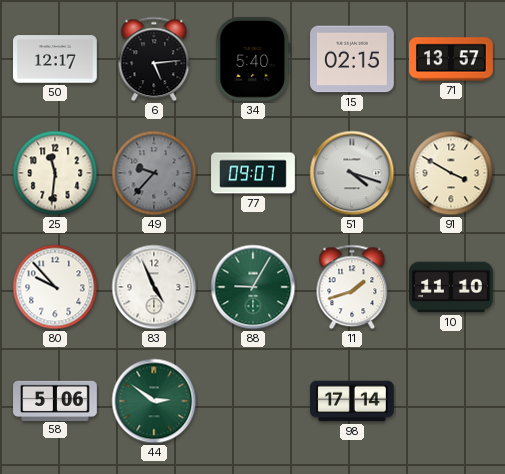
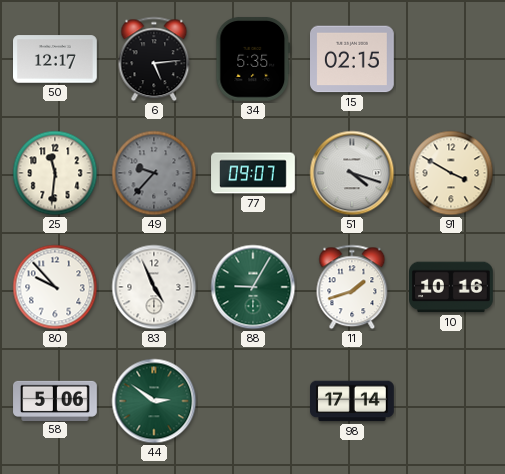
34: 5:40 -> 5:35
71: 13:57 -> none
10: 11:10 -> 10:16
